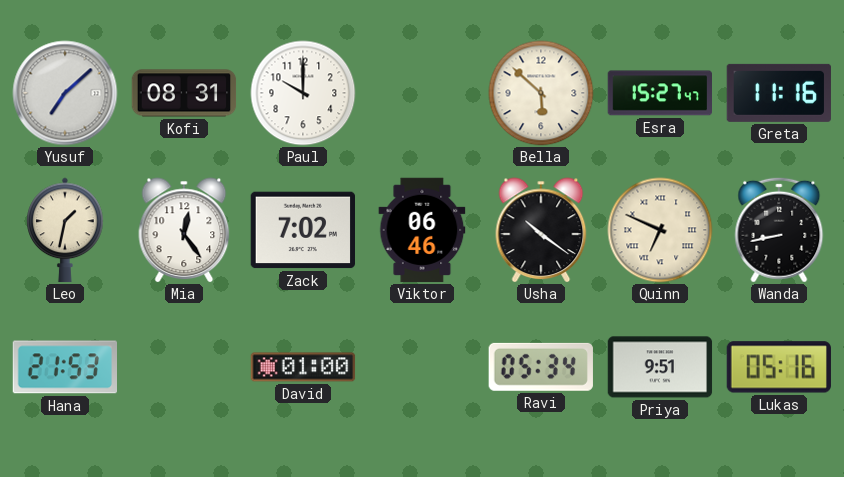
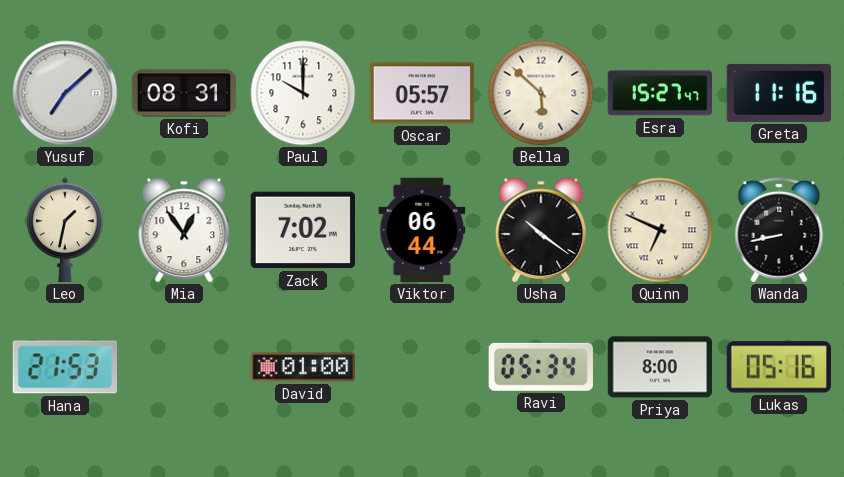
Oscar: none -> 05:57
Mia: 12:24 -> 12:54
Viktor: 06:46 -> 06:44
Priya: 9:51 -> 8:00
